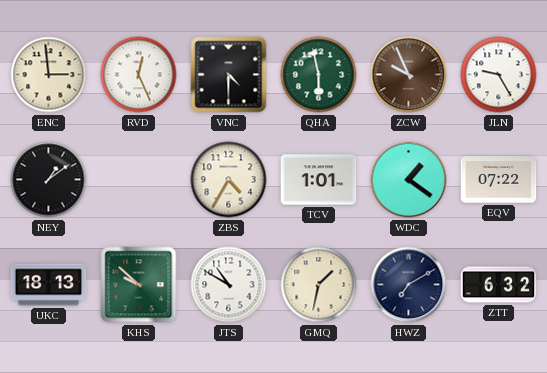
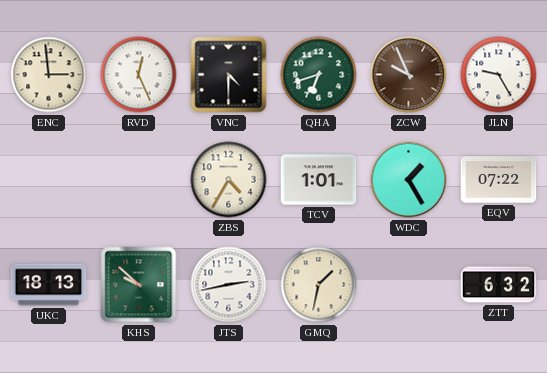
QHA: 5:58 -> 6:42
NEY: 1:09 -> none
WDC: 1:21 -> 1:25
JTS: 10:50 -> 2:43
HWZ: 7:10 -> none
